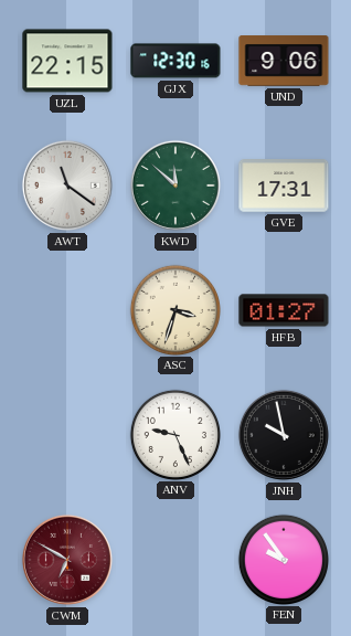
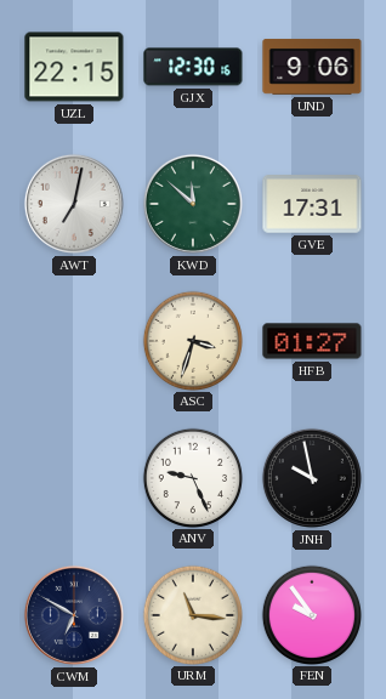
AWT: 11:21 -> 7:02
CWM dial: burgundy -> navy
URM: none -> 11:16
